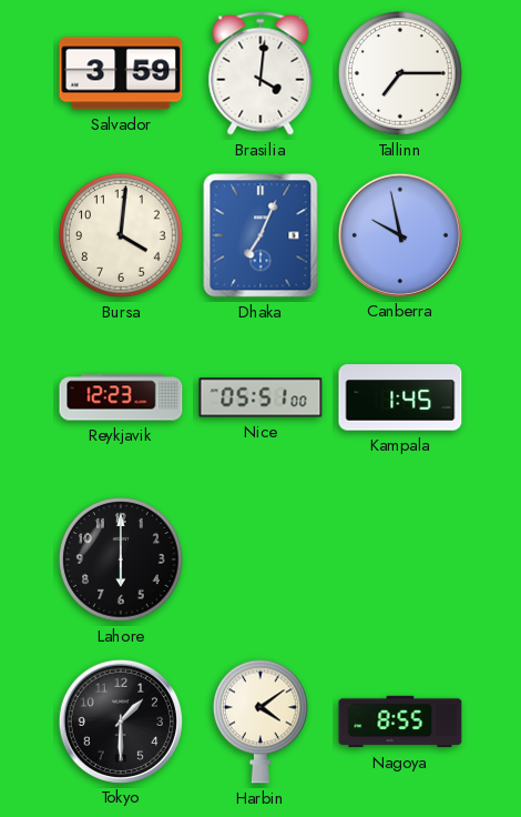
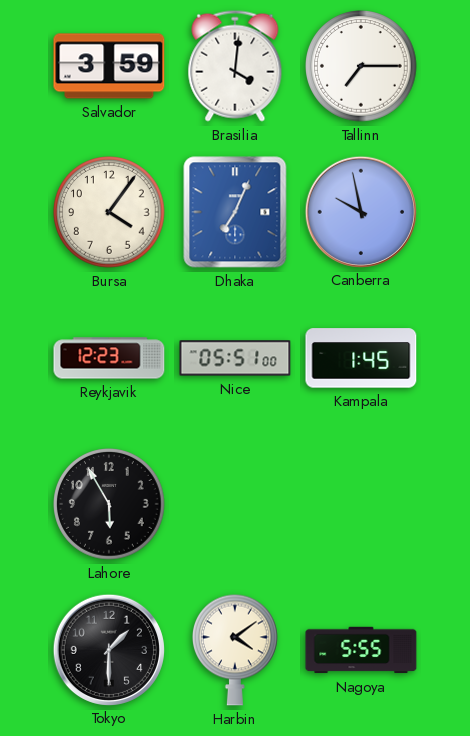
Bursa: 4:01 -> 4:06
Lahore: 6:00 -> 5:55
Nagoya: 8:55 -> 5:55
